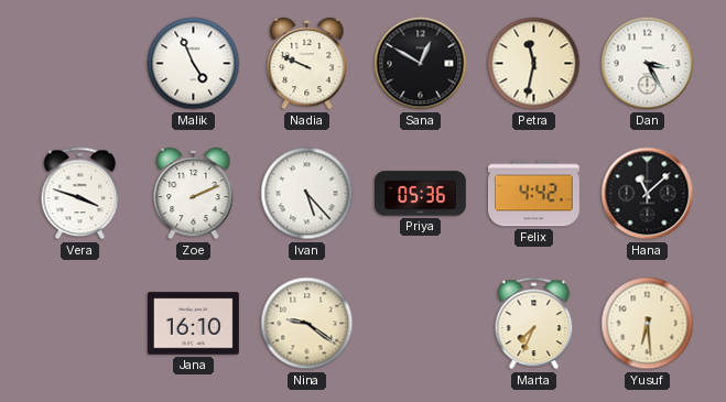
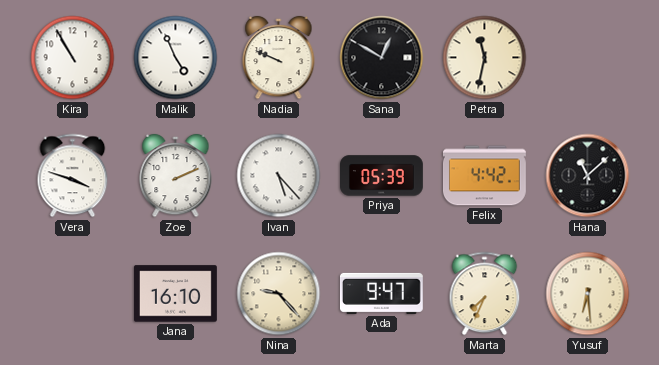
Kira: none -> 10:55
Dan: 3:25 -> none
Priya: 05:36 -> 05:39
Nina: 9:21 -> 9:23
Ada: none -> 9:47
